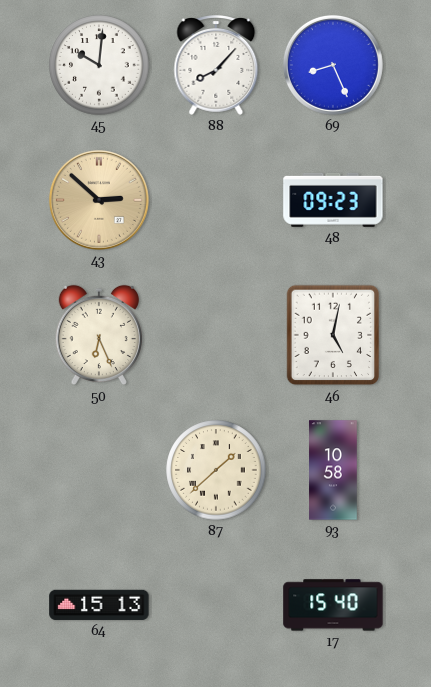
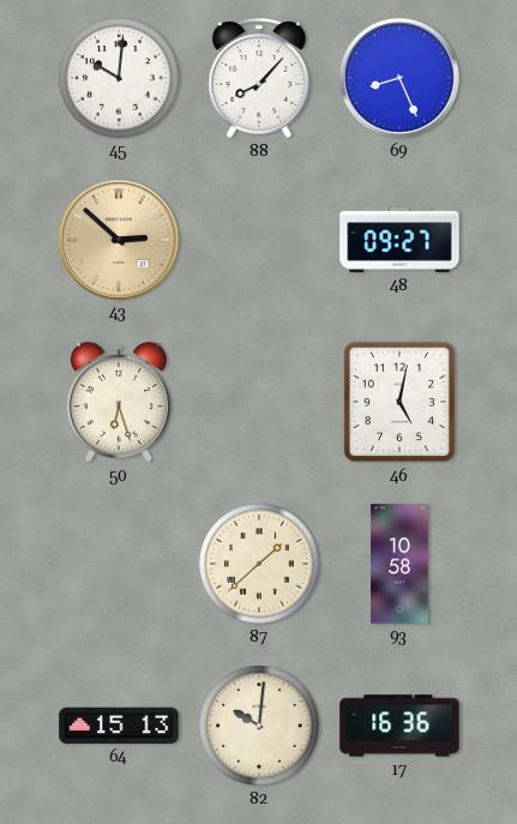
48: 09:23 -> 09:27
50: 6:26 -> 6:27
82: none -> 10:01
17: 15:40 -> 16:36
